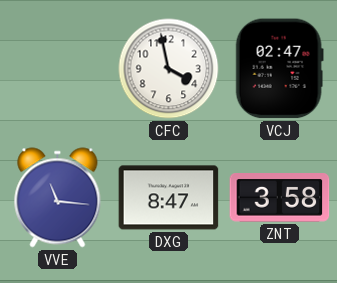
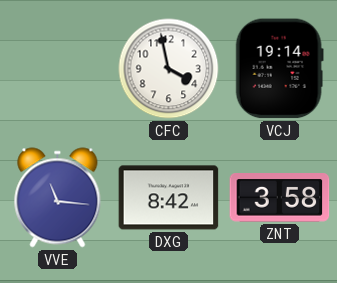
VCJ: 02:47 -> 19:14
DXG: 8:47 -> 8:42
